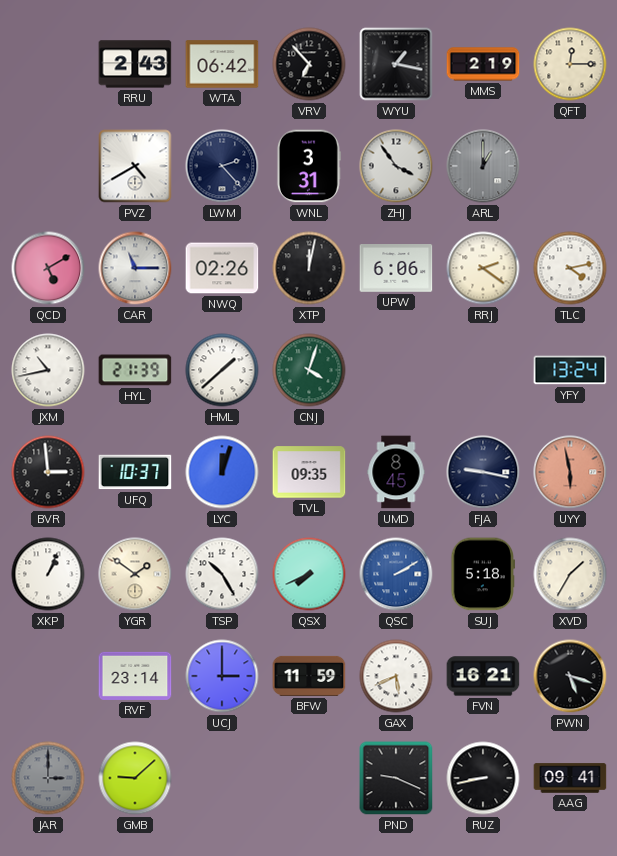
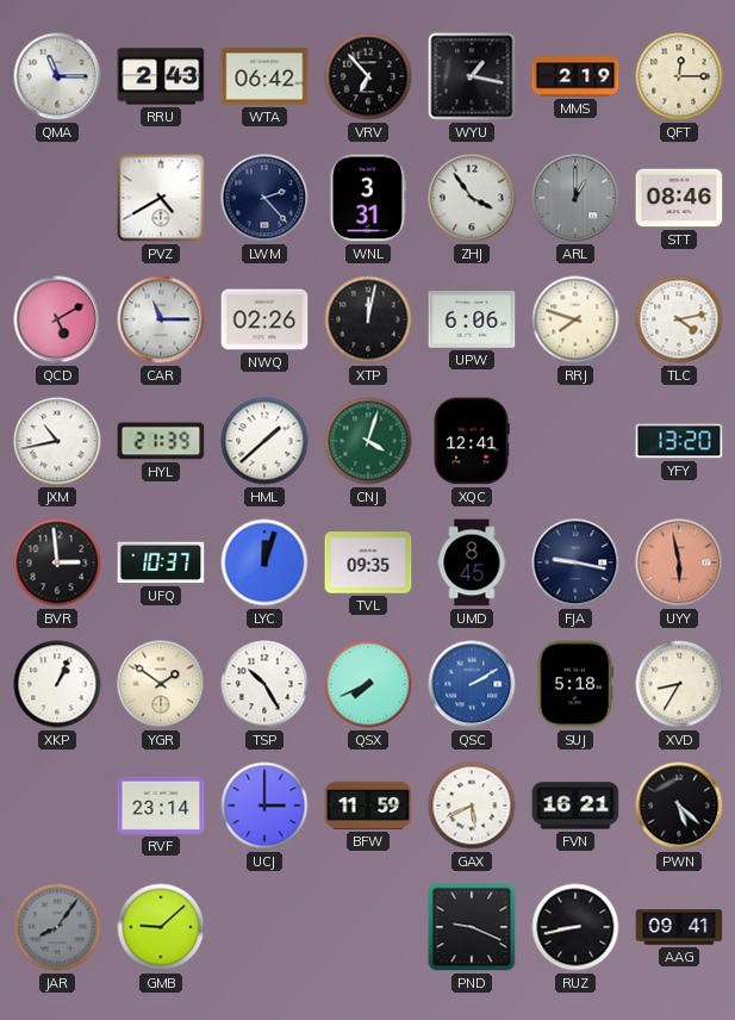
QMA: none -> 11:15
STT: none -> 08:46
RRJ: 2:21 -> 7:48
XQC: none -> 12:41
YFY: 13:24 -> 13:20
XVD: 1:35 -> 8:35
PWN: 5:18 -> 5:22
JAR: 3:00 -> 8:06
